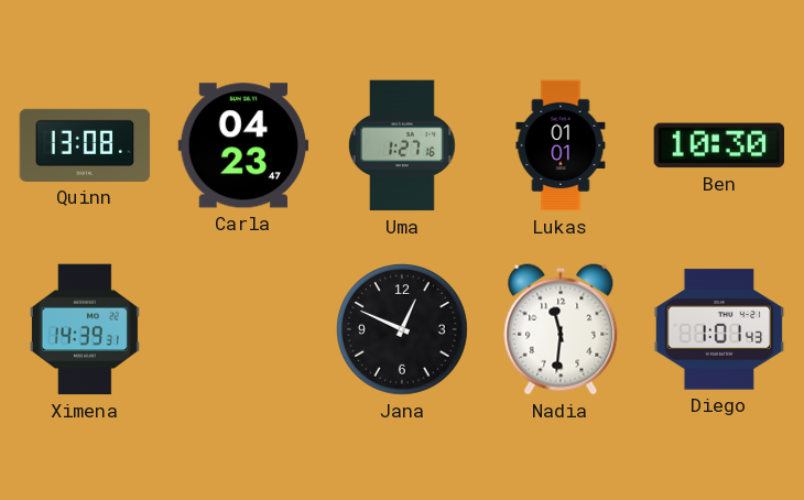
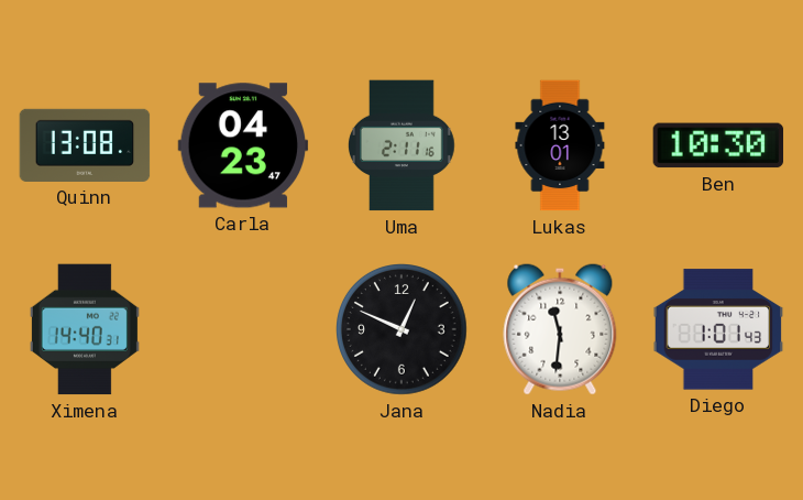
Uma: 1:27 -> 2:11
Lukas: 01:01 -> 13:01
Ximena: 14:39 -> 14:40
